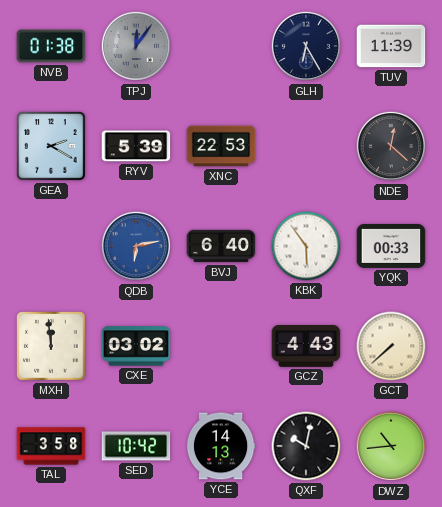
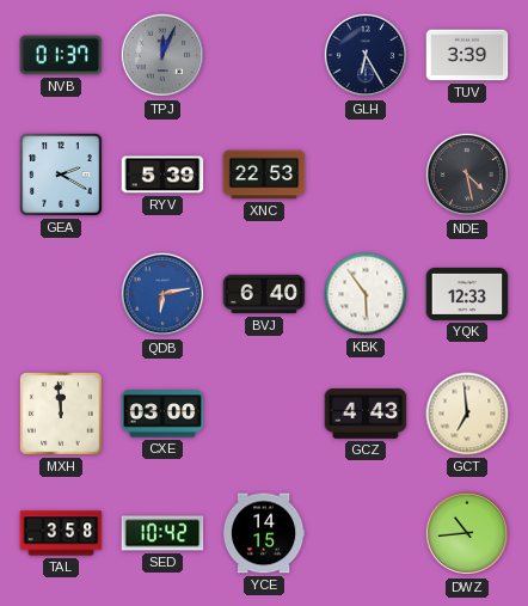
NVB: 01:38 -> 01:37
TPJ: 12:06 -> 12:04
TUV: 11:39 -> 3:39
NDE: 12:22 -> 4:28
YQK: 00:33 -> 12:33
CXE: 03:02 -> 03:00
GCT: 7:38 -> 6:59
YCE: 14:13 -> 14:15
QXF: 10:02 -> none
